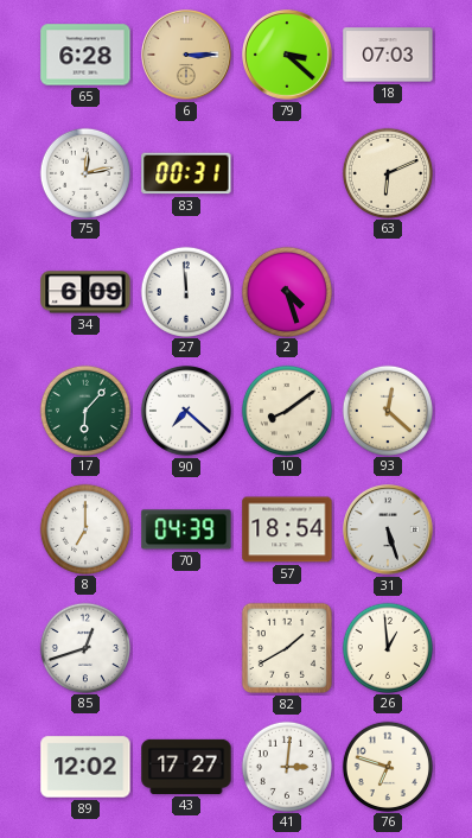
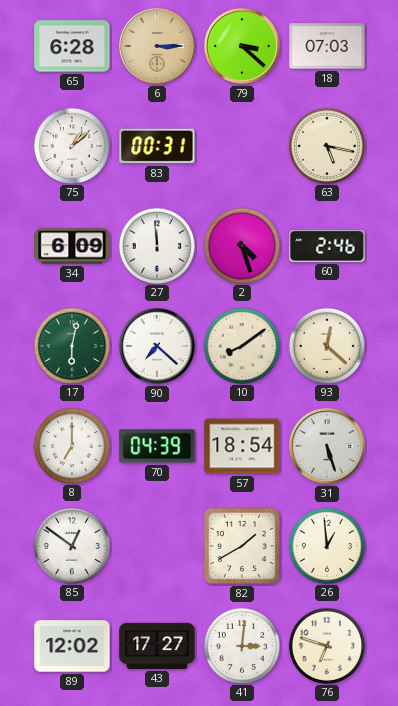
75: 12:13 -> 1:08
63: 6:11 -> 5:17
60: none -> 2:46
17: 6:07 -> 6:02
85: 12:42 -> 12:51
